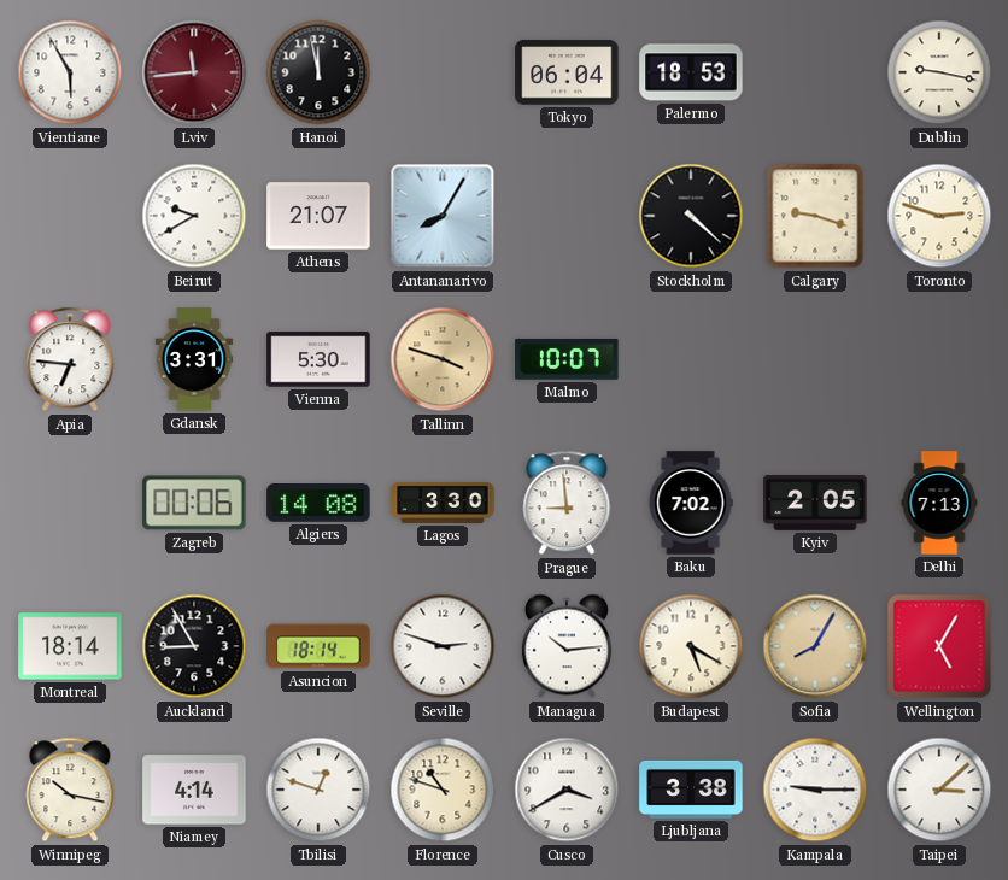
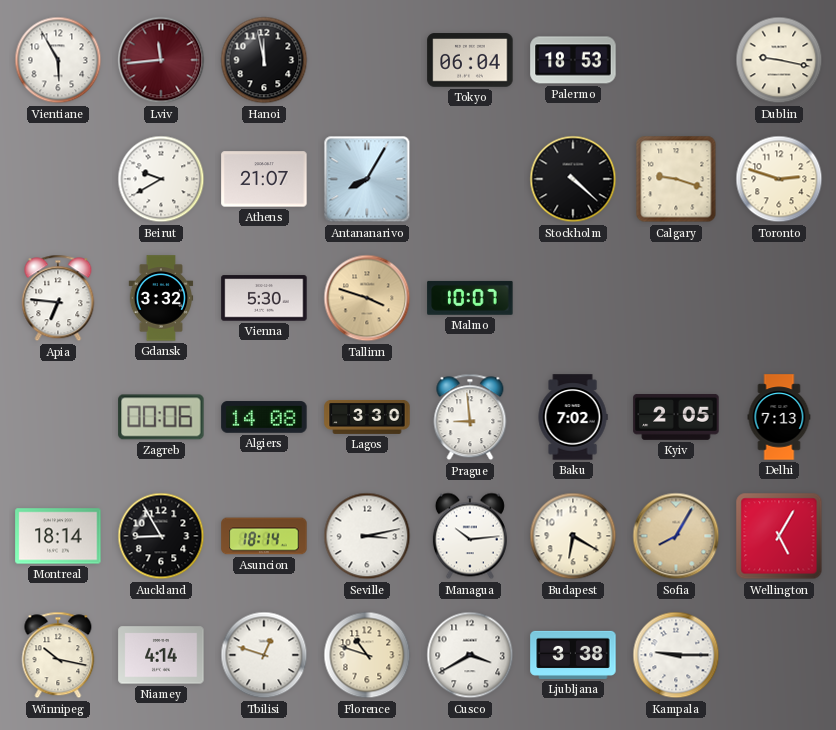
Gdansk: 3:31 -> 3:32
Seville: 2:48 -> 3:13
Budapest: 5:20 -> 6:20
Taipei: 3:08 -> none
